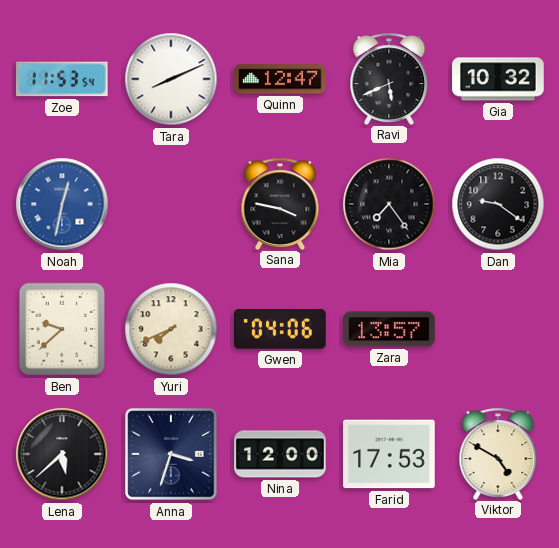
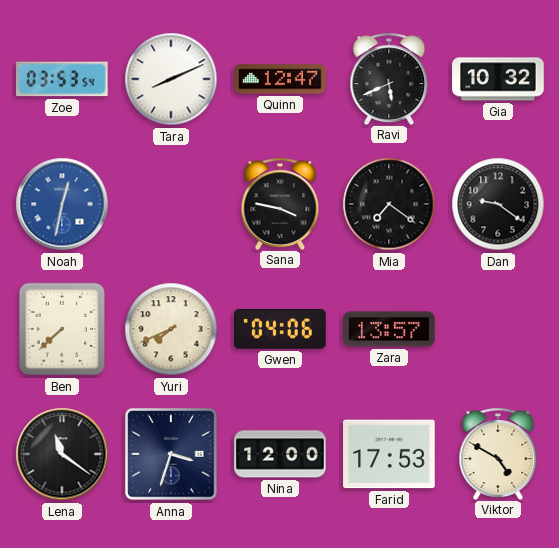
Zoe: 11:53 -> 03:53
Mia: 7:24 -> 7:21
Ben: 9:38 -> 7:38
Lena: 5:38 -> 11:21
